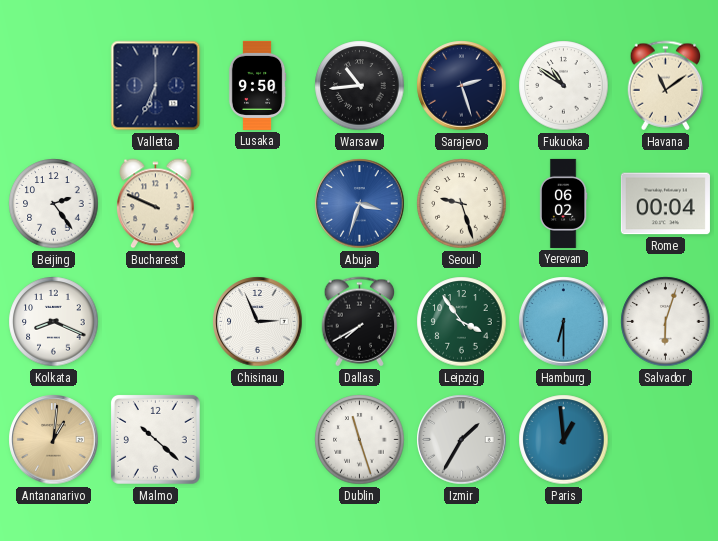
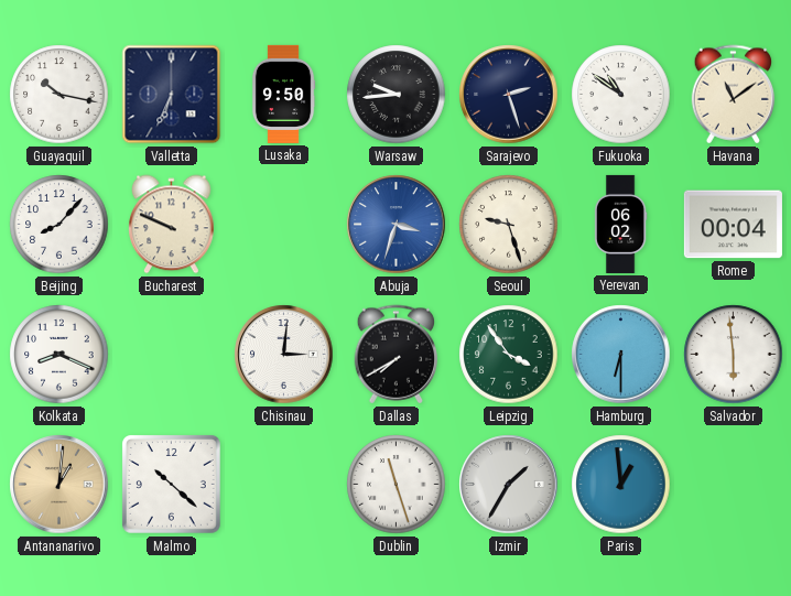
Guayaquil: none -> 10:17
Warsaw: 10:44 -> 9:44
Beijing: 2:24 -> 8:07
Chisinau: 2:56 -> 3:01
Salvador: 6:03 -> 5:59
